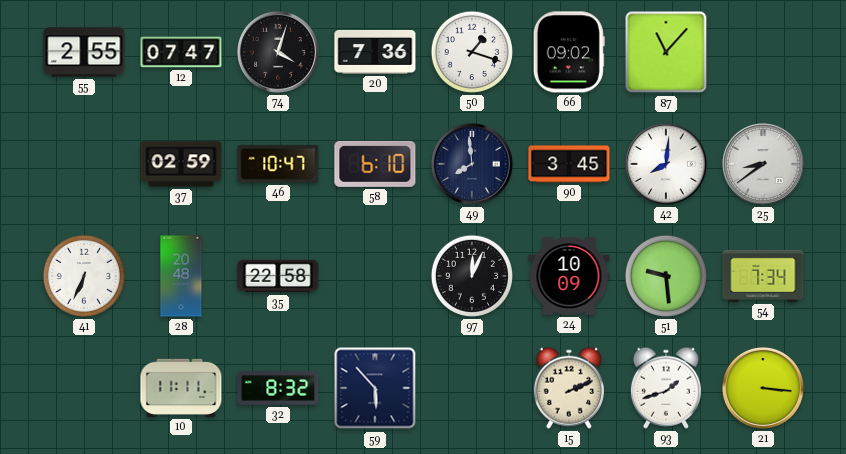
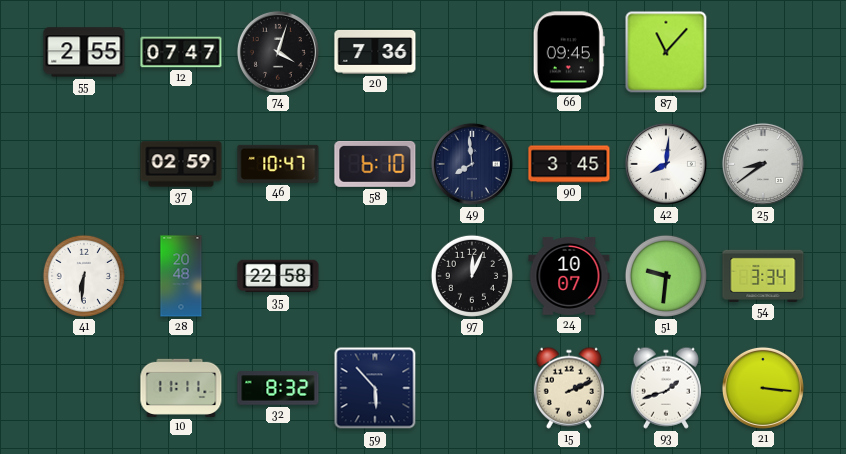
50: 1:18 -> none
66: 09:02 -> 09:45
41: 6:34 -> 6:31
24: 10:09 -> 10:07
51: 9:29 -> 9:31
54: 7:34 -> 3:34
